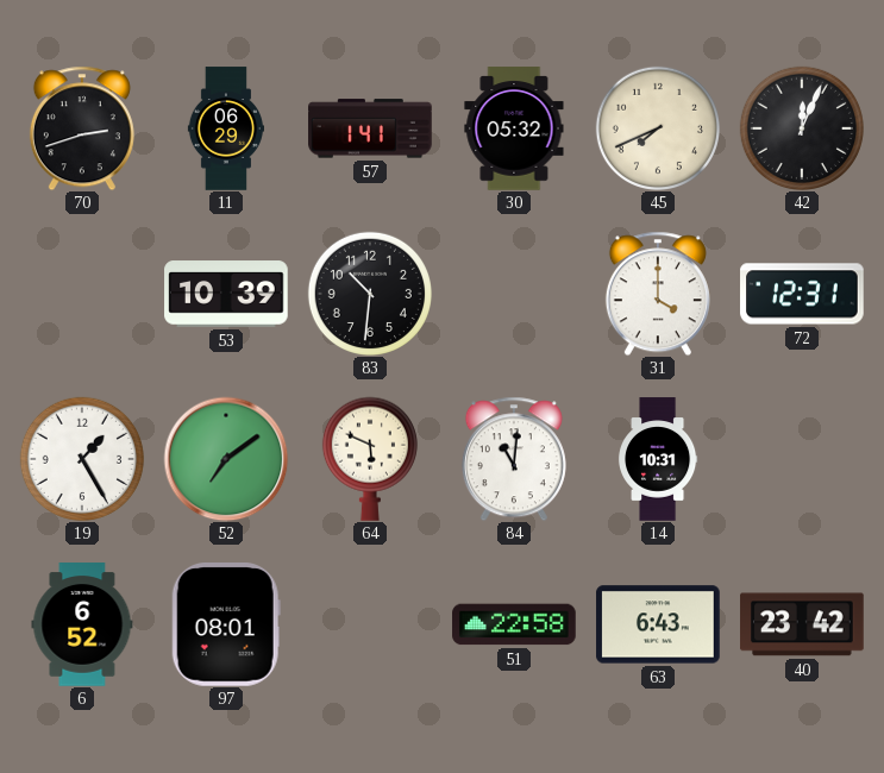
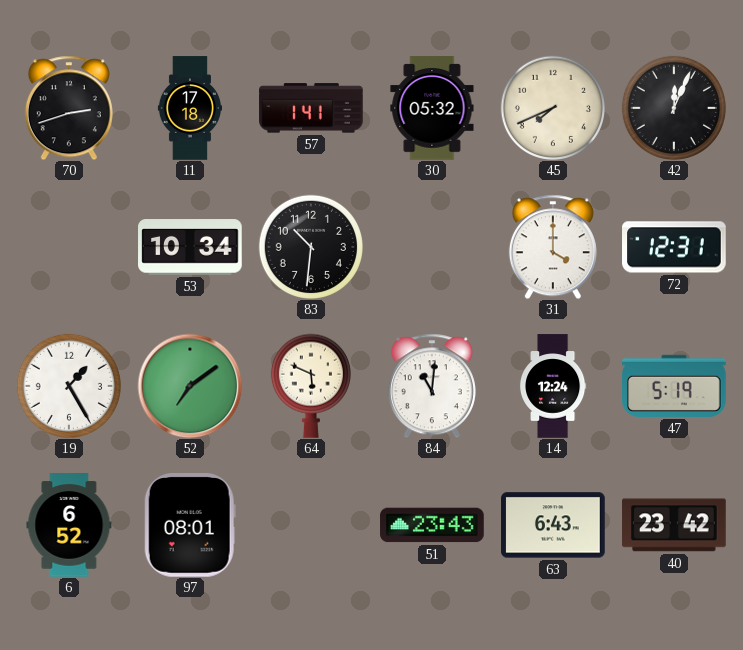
11: 06:29 -> 17:18
53: 10:39 -> 10:34
14: 10:31 -> 12:24
47: none -> 5:19
51: 22:58 -> 23:43
